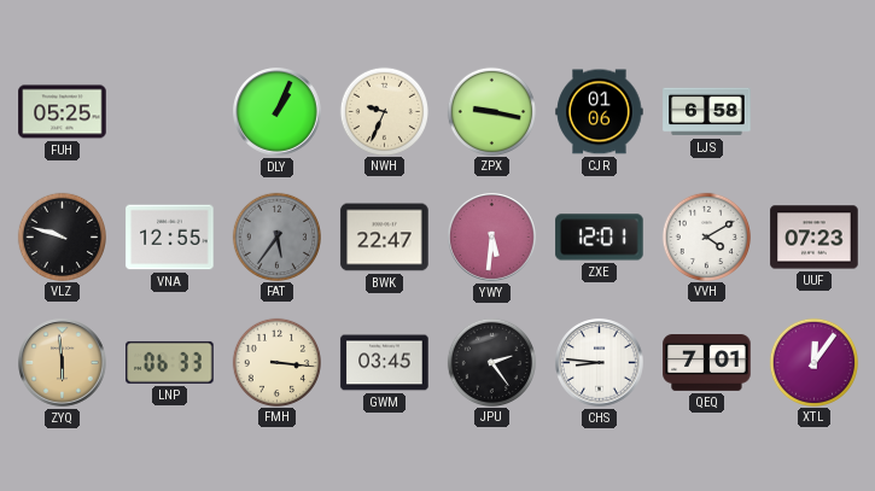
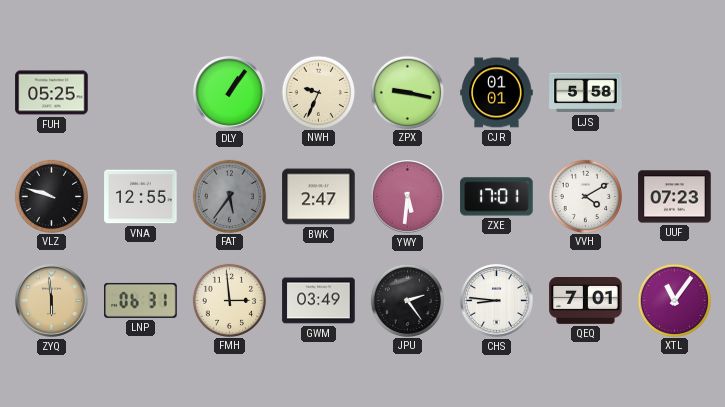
DLY: 1:04 -> 1:06
CJR: 01:06 -> 01:01
LJS: 6:58 -> 5:58
BWK: 22:47 -> 2:47
ZXE: 12:01 -> 17:01
LNP: 06:33 -> 06:31
FMH: 3:16 -> 2:59
GWM: 03:45 -> 03:49
XTL: 12:06 -> 11:06
